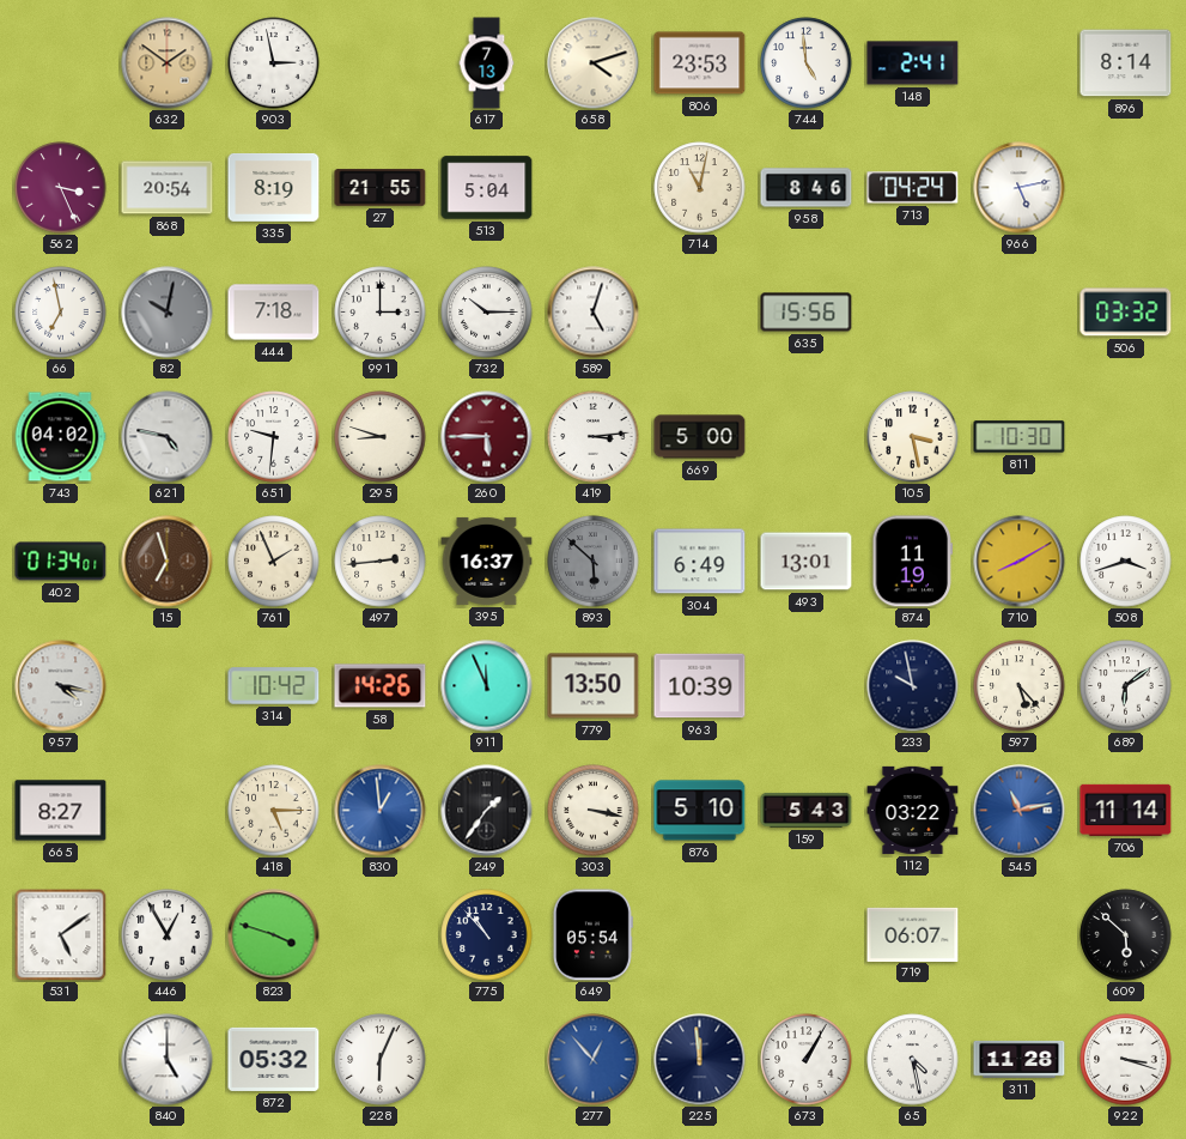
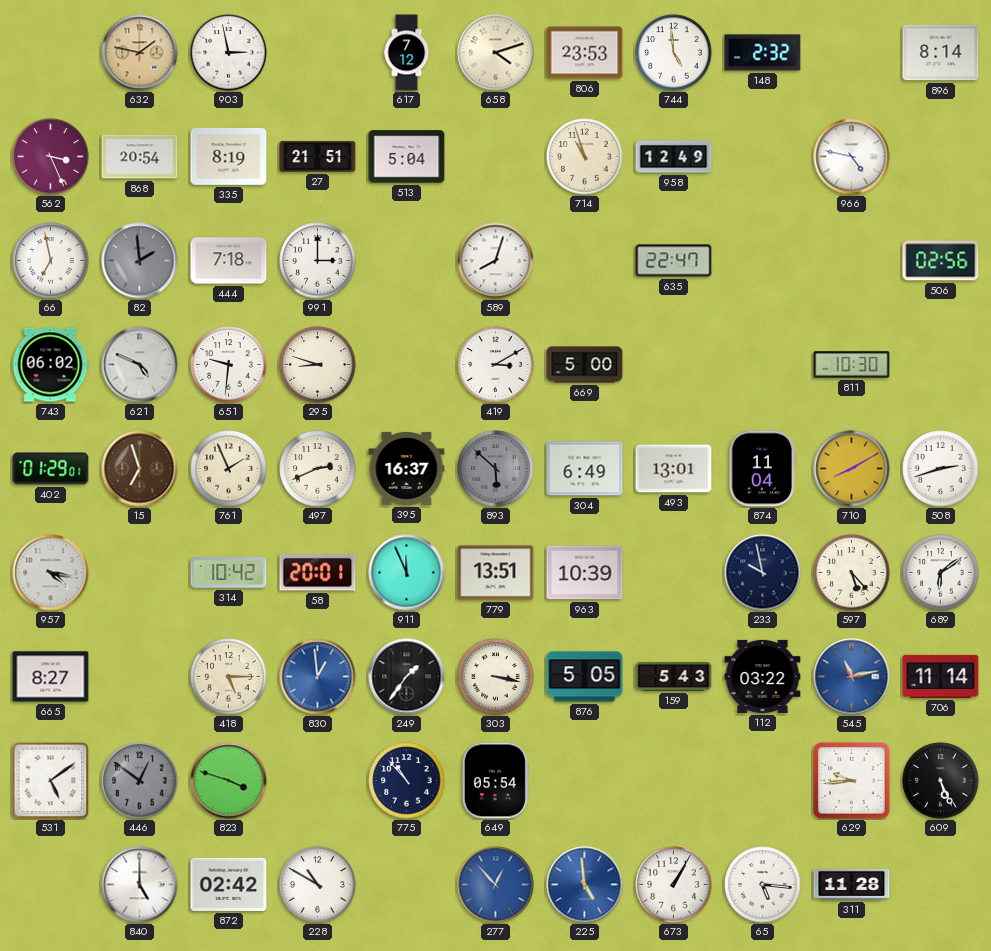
632: 1:51 -> 1:47
617: 7:13 -> 7:12
148: 2:41 -> 2:32
27: 21:55 -> 21:51
714: 11:02 -> 10:57
958: 8:46 -> 12:49
713: 04:24 -> none
966: 5:13 -> 4:47
82: 10:02 -> 1:59
732: 10:15 -> none
589: 5:03 -> 8:03
635: 15:56 -> 22:47
506: 03:32 -> 02:56
743: 04:02 -> 06:02
621: 4:47 -> 4:49
260: 5:45 -> none
419: 3:14 -> 3:10
105: 3:28 -> none
402: 01:34 -> 01:29
497: 2:44 -> 2:41
874: 11:19 -> 11:04
508: 3:42 -> 2:42
58: 14:26 -> 20:01
779: 13:50 -> 13:51
876: 5:10 -> 5:05
446: 12:55 -> 12:51
446 dial: white -> grey
719: 06:07 -> none
629: none -> 9:44
609: 5:52 -> 5:26
872: 05:32 -> 02:42
228: 6:04 -> 10:50
225: 11:59 -> 4:59
225 dial: navy -> blue
65: 4:28 -> 5:16
922: 3:18 -> none
